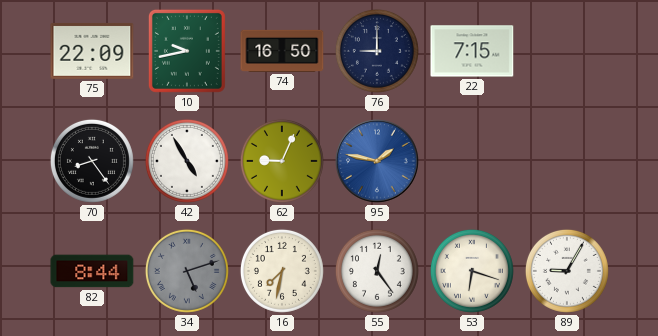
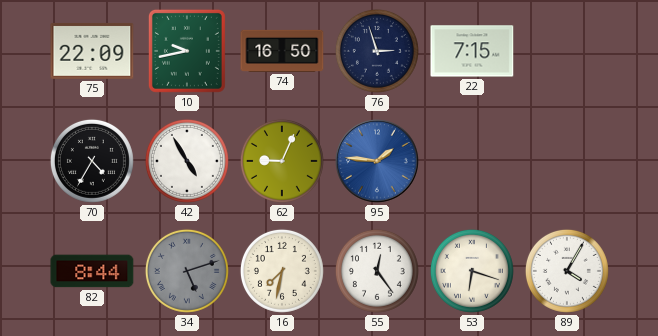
76: 9:00 -> 2:57
70: 8:24 -> 4:35
95: 1:47 -> 1:46
89: 9:05 -> 4:05
